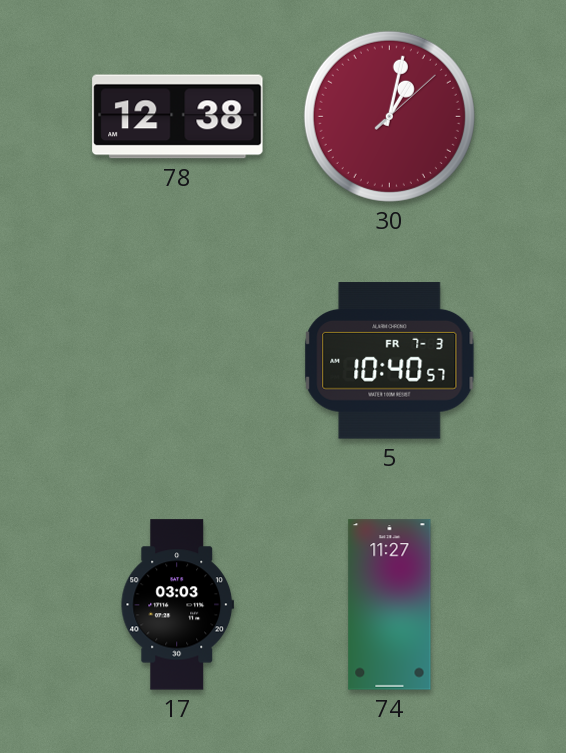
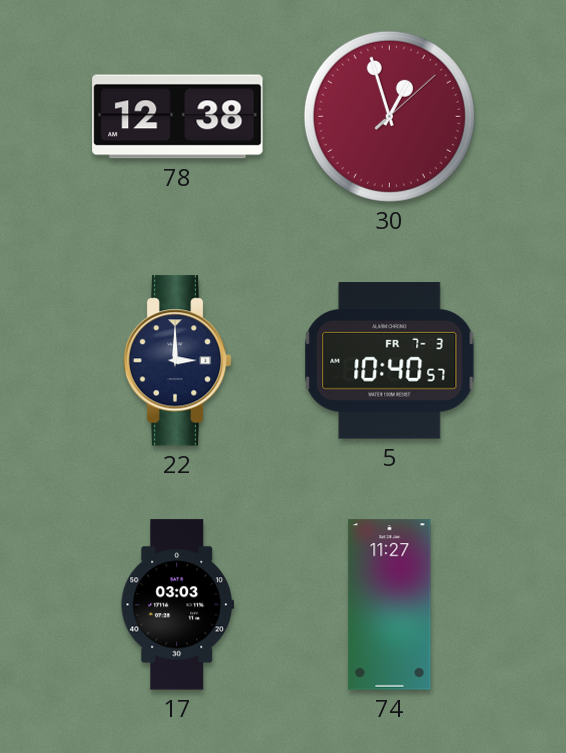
30: 1:02 -> 12:57
22: none -> 3:00
